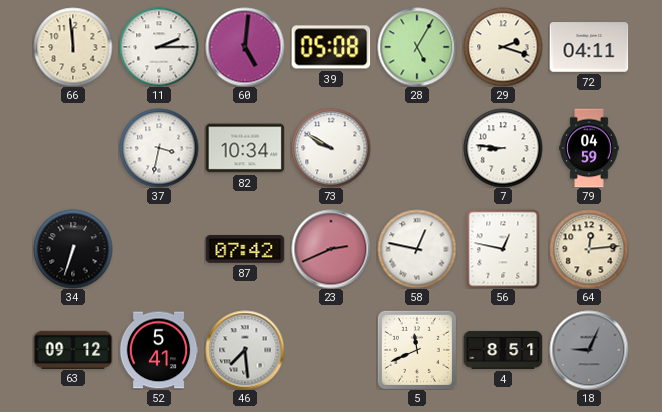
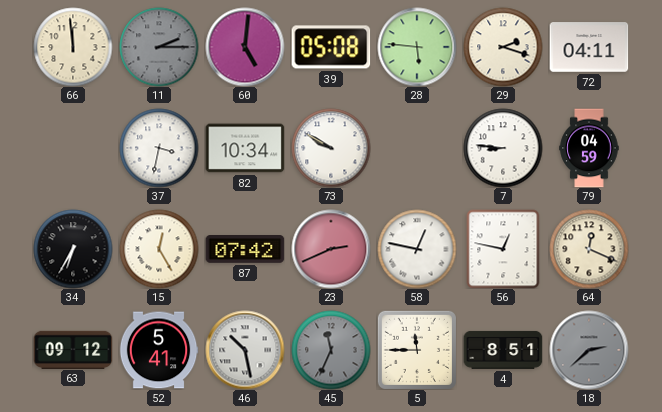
11 dial: white -> grey
28: 5:05 -> 5:46
34: 6:33 -> 6:35
15: none -> 12:25
64: 12:14 -> 12:19
46: 7:29 -> 10:28
45: none -> 11:34
5: 11:41 -> 11:45
18: 9:04 -> 2:38
